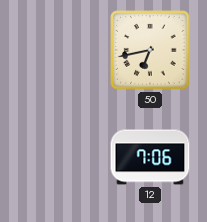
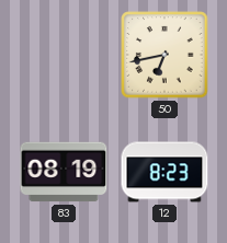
83: none -> 08:19
12: 7:06 -> 8:23
